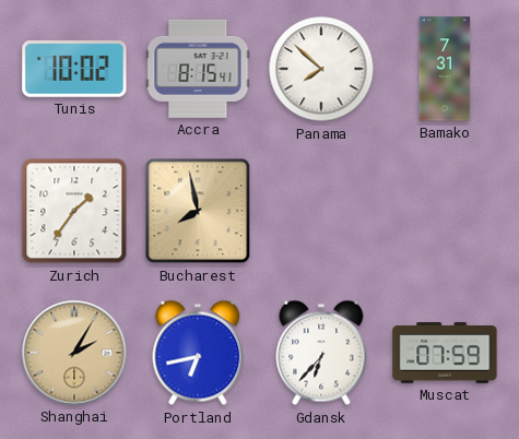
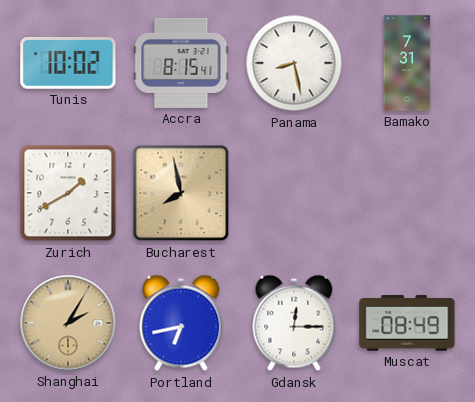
Panama: 7:52 -> 8:28
Zurich: 1:36 -> 1:40
Gdansk: 6:37 -> 12:15
Muscat: 07:59 -> 08:49
